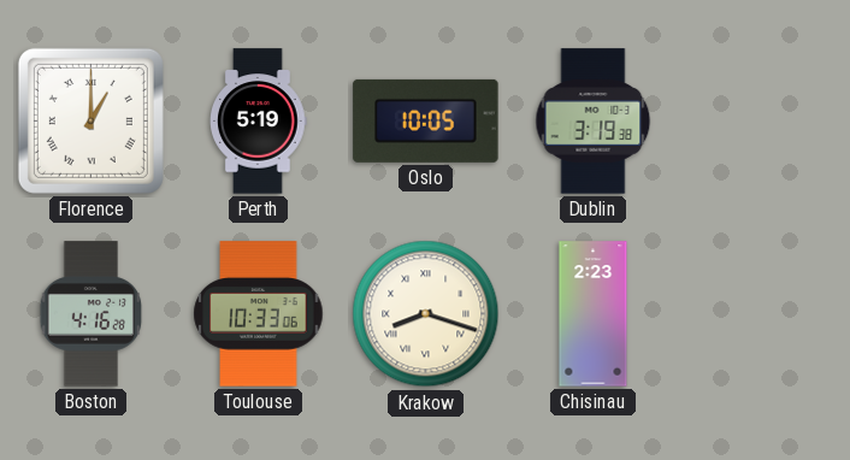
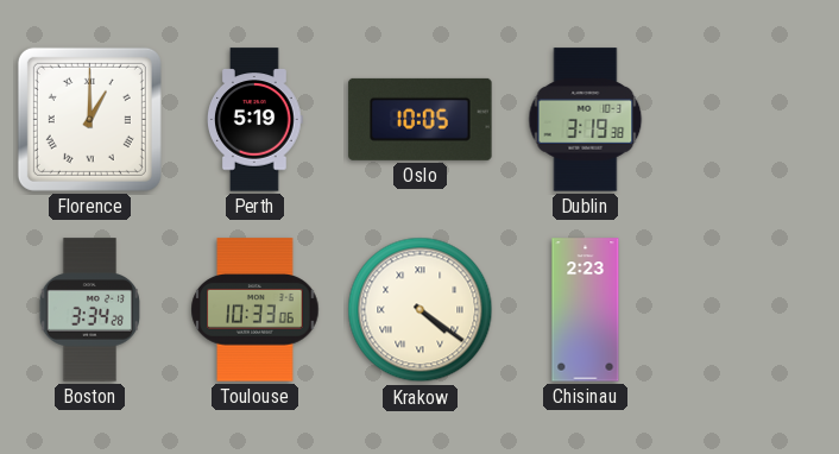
Boston: 4:16 -> 3:34
Krakow: 8:18 -> 4:21
